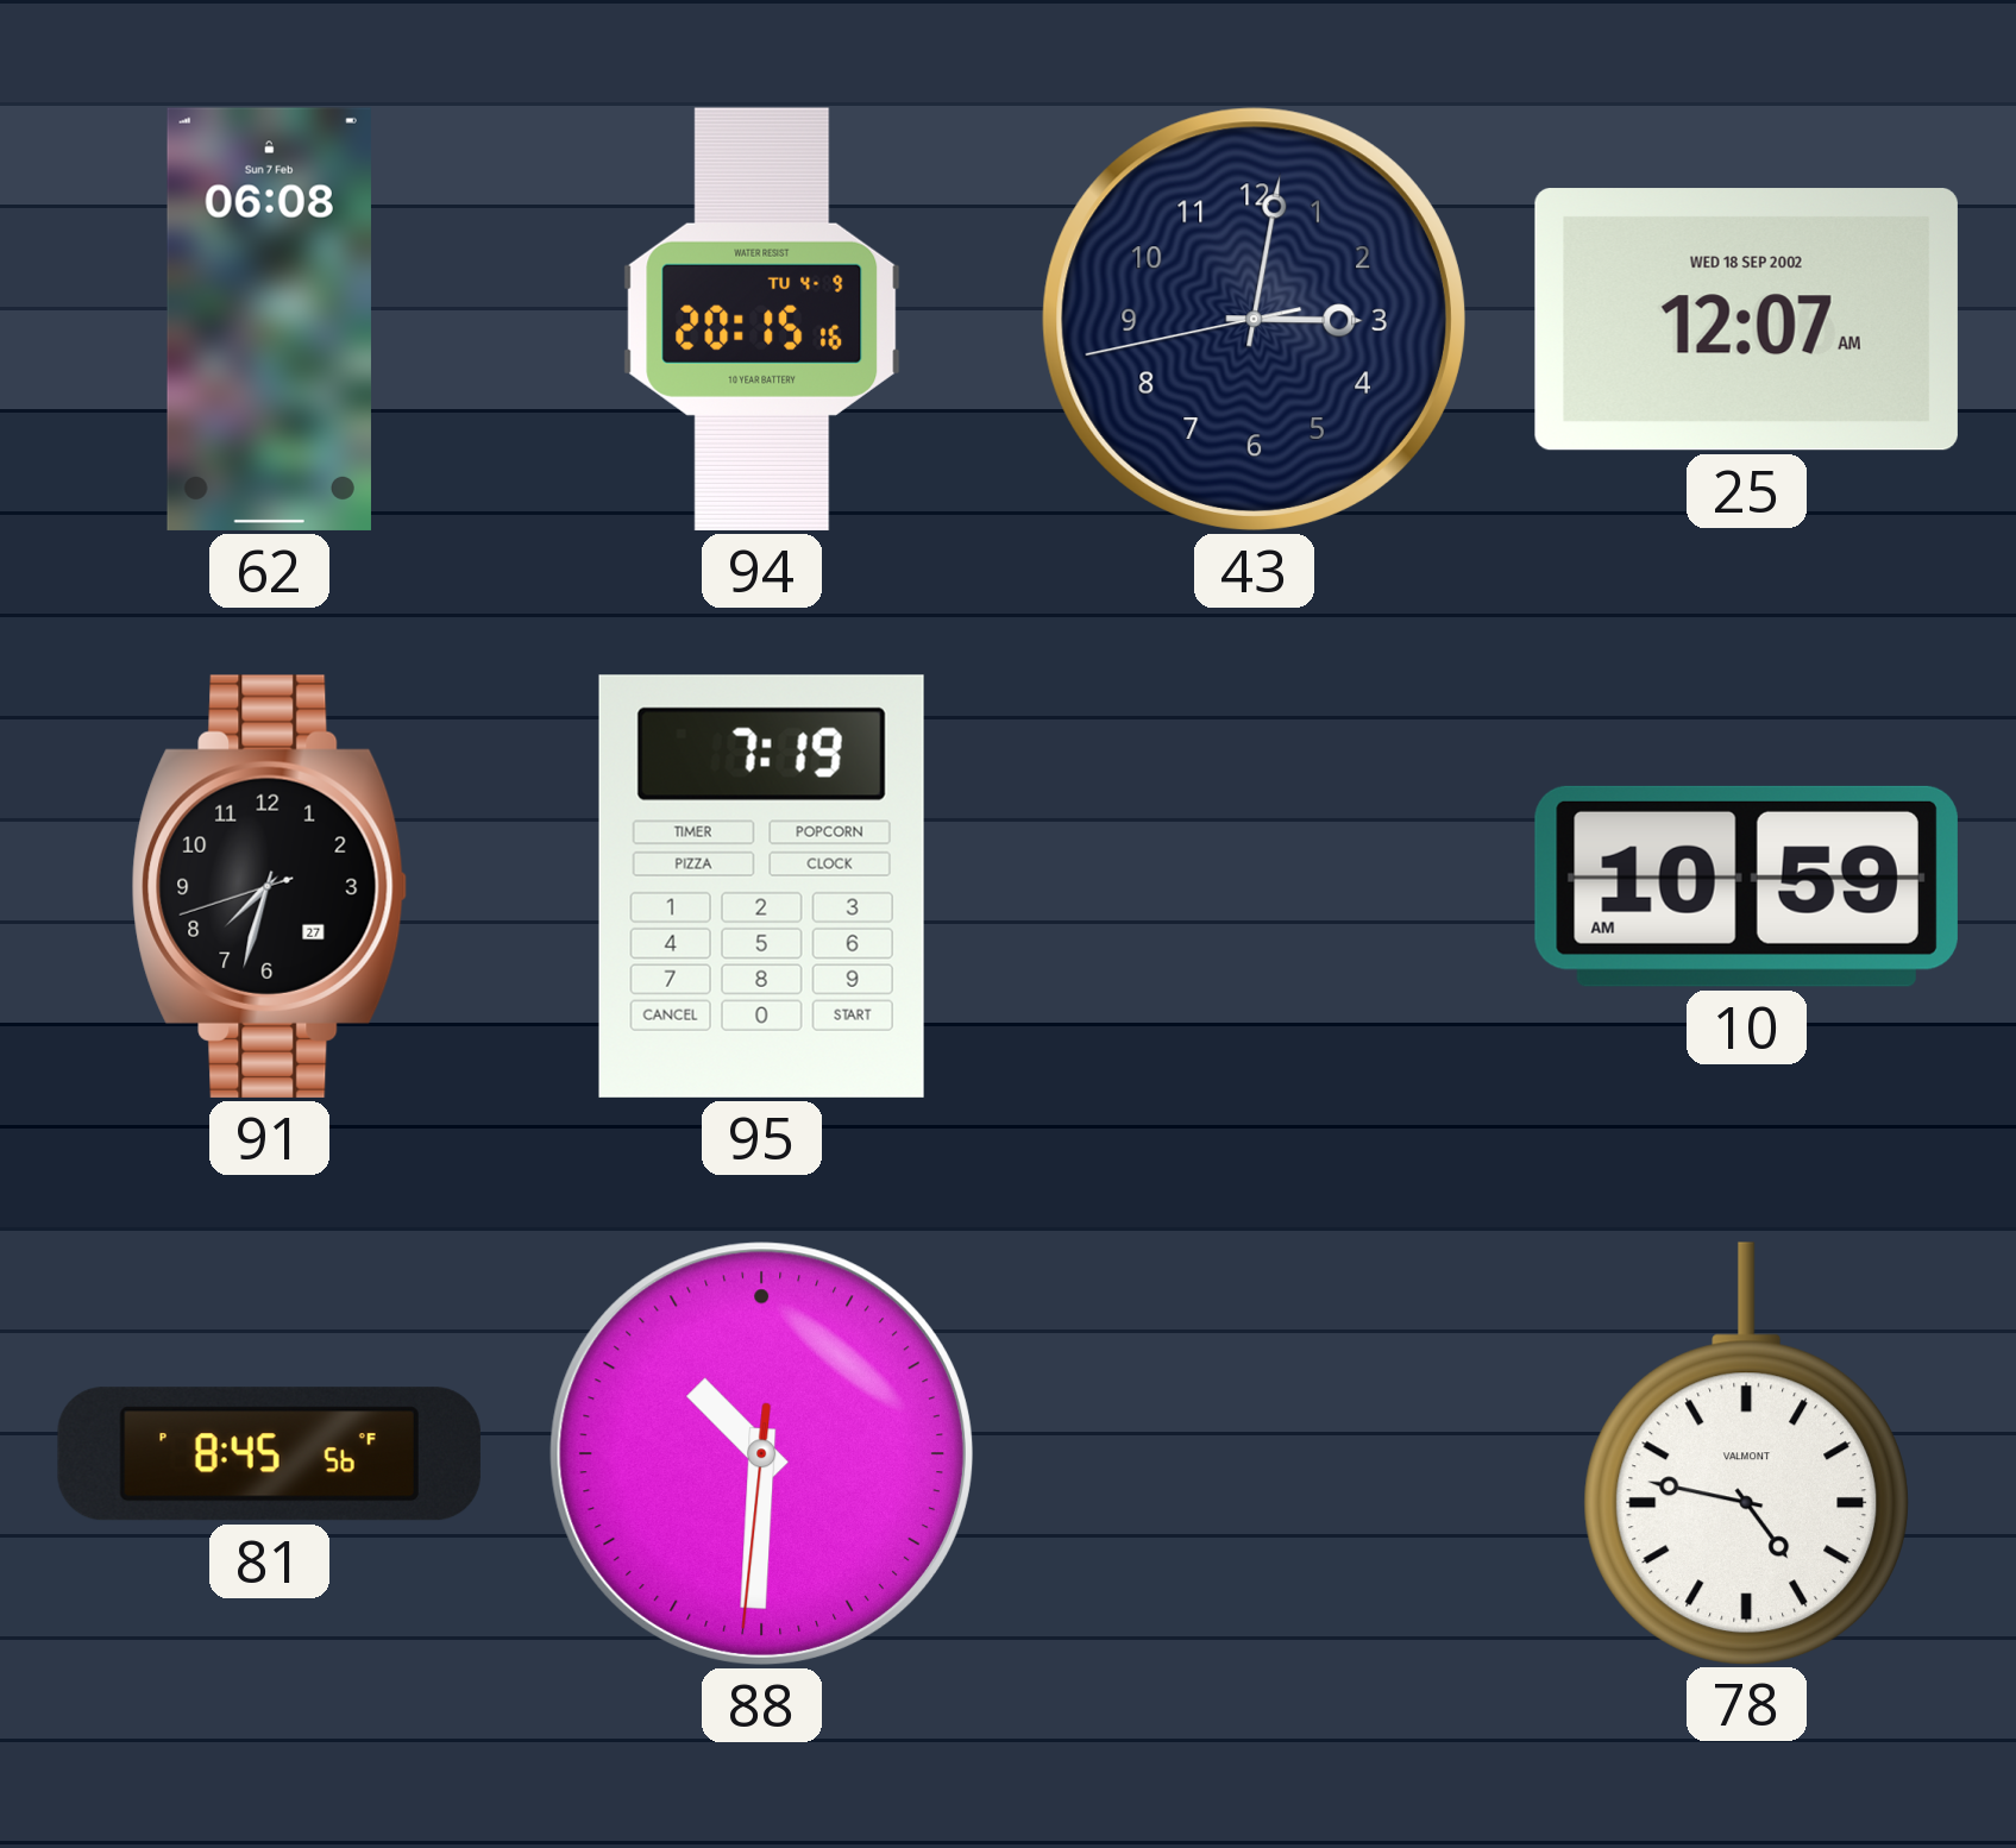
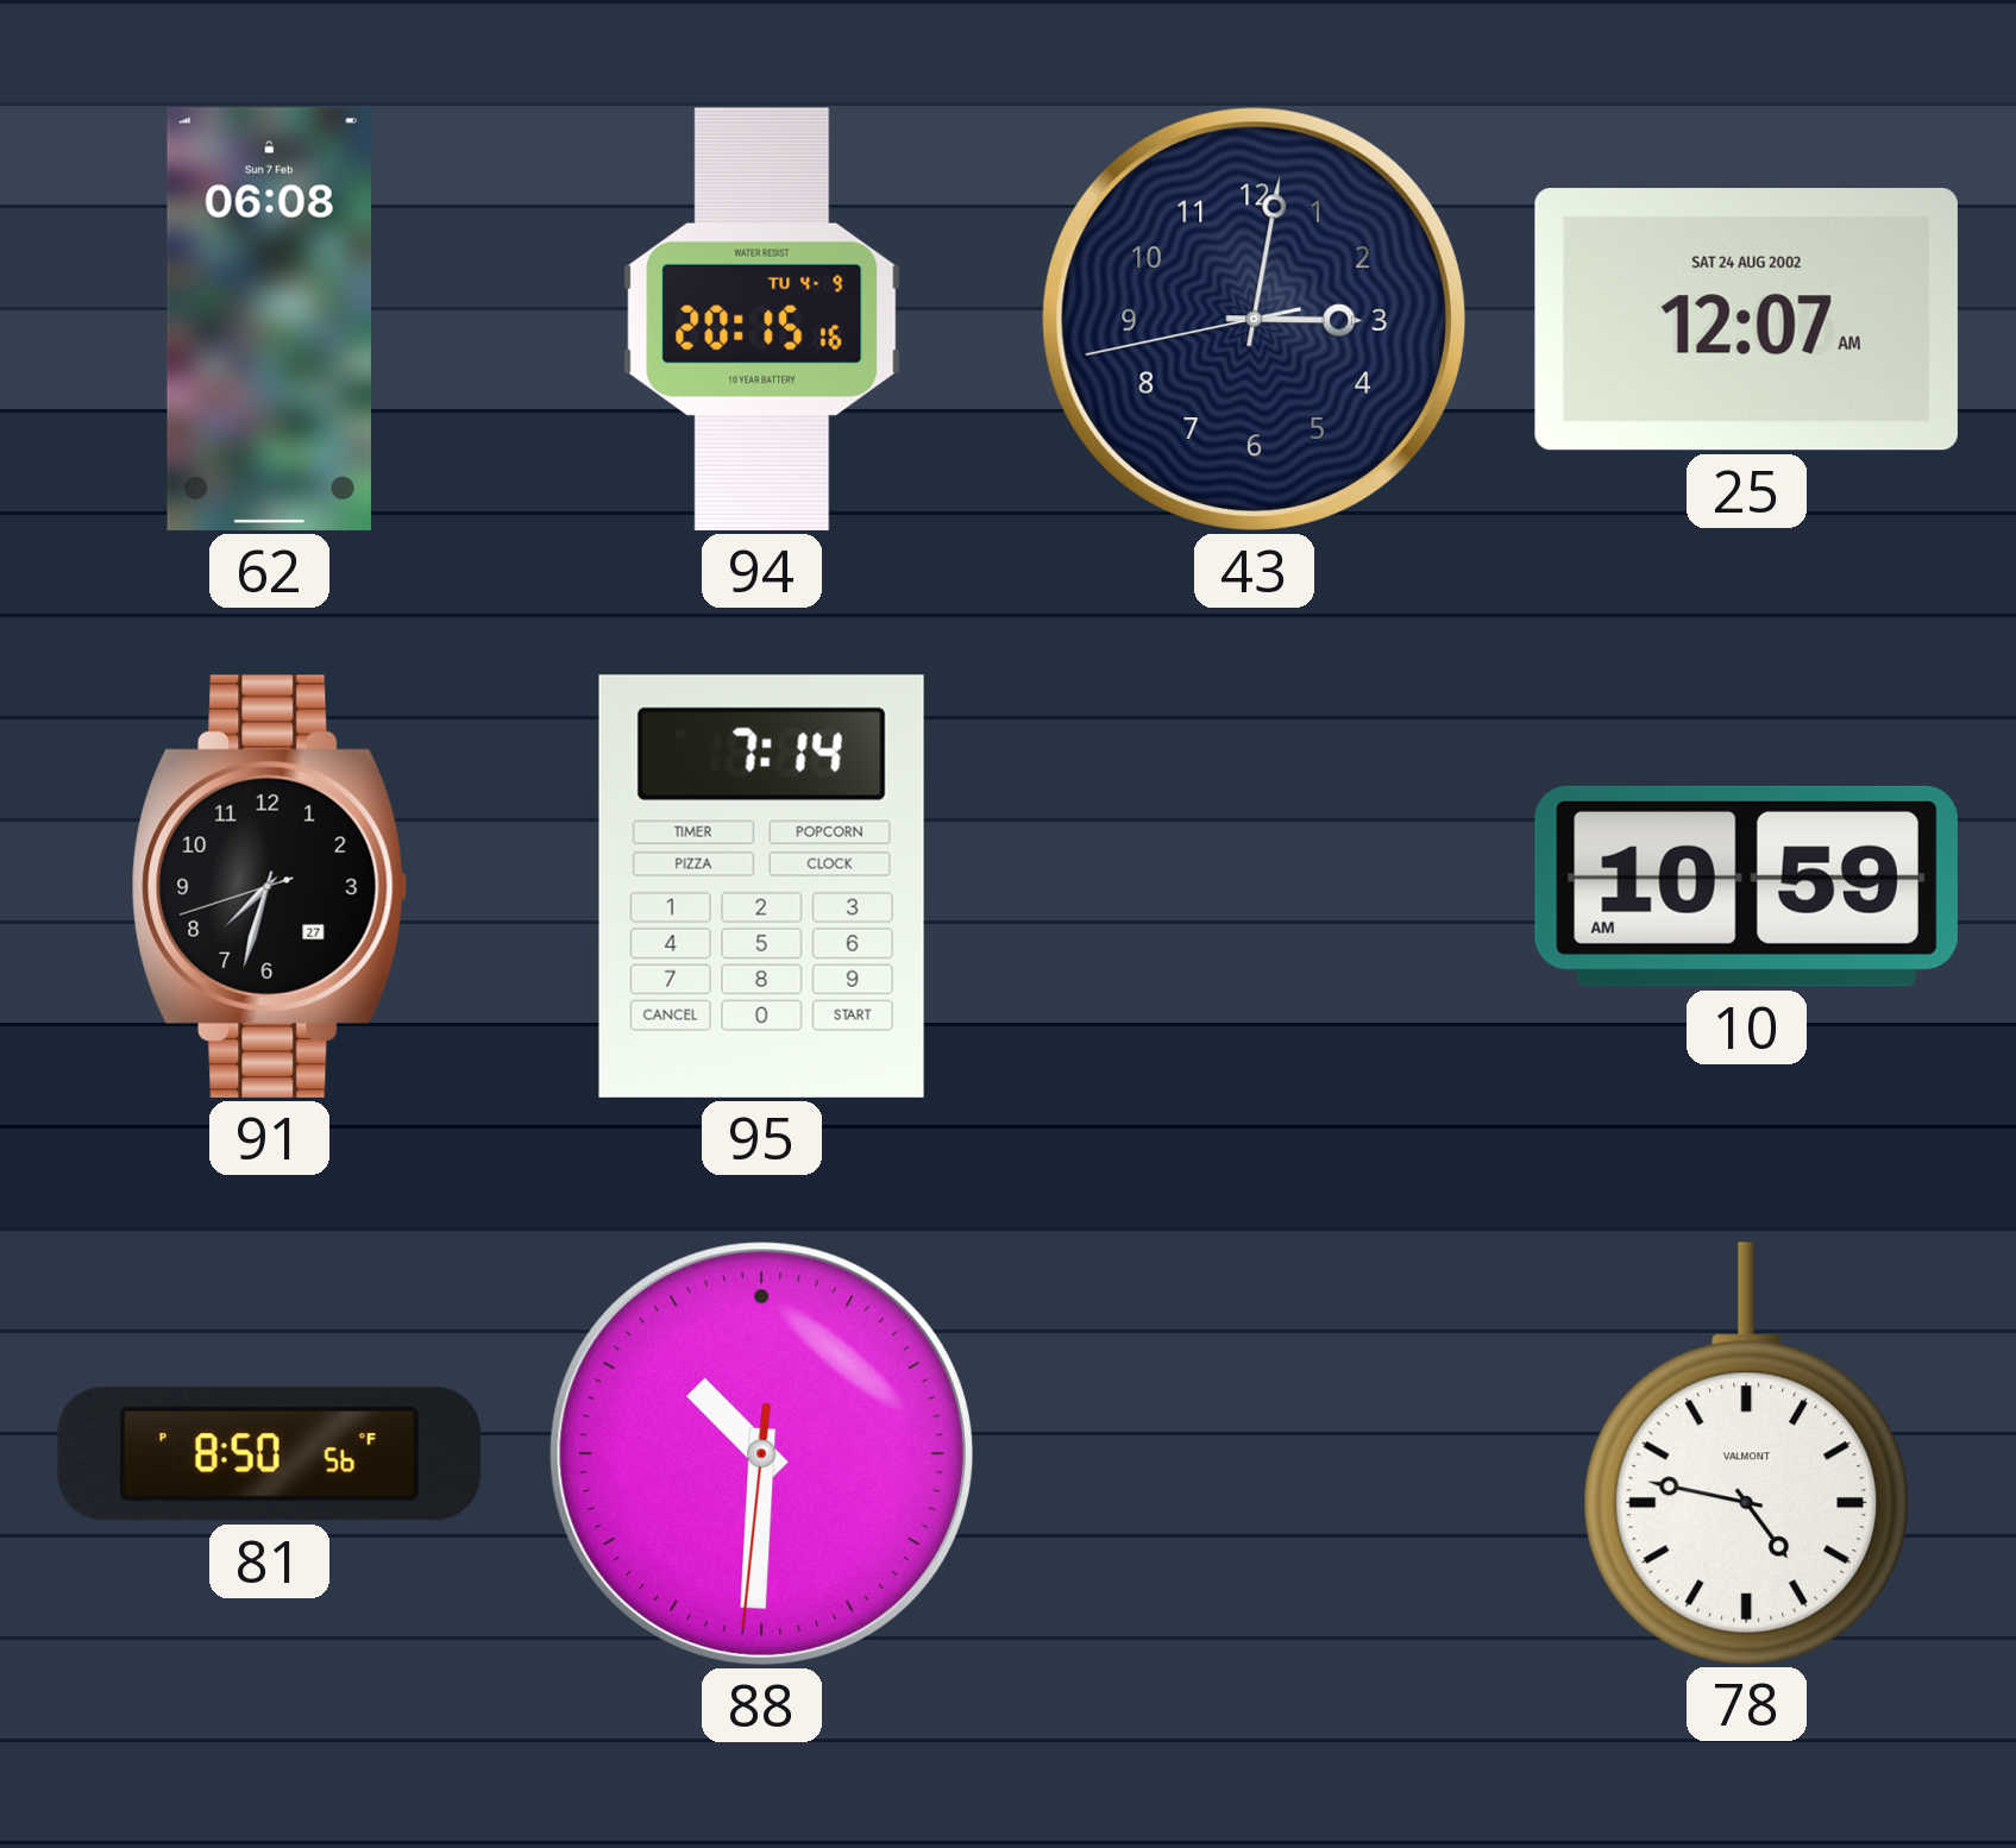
25 date: WED 18 SEP 2002 -> SAT 24 AUG 2002
95: 7:19 -> 7:14
81: 8:45 -> 8:50
